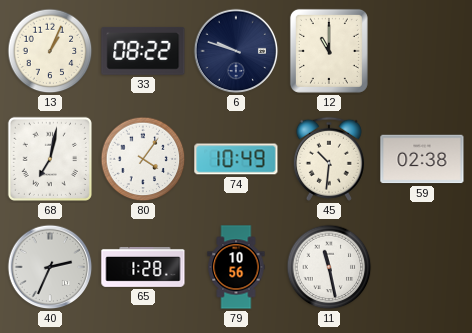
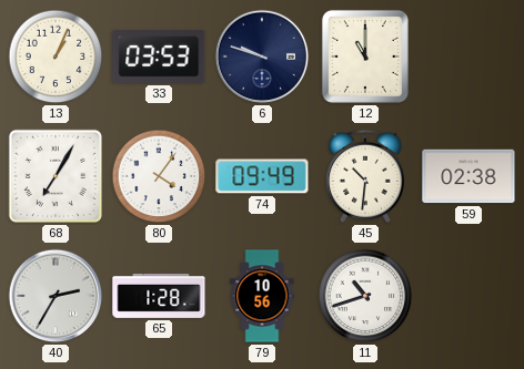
33: 08:22 -> 03:53
68: 7:02 -> 7:05
74: 10:49 -> 09:49
40: 2:34 -> 2:35
11: 11:28 -> 10:42
